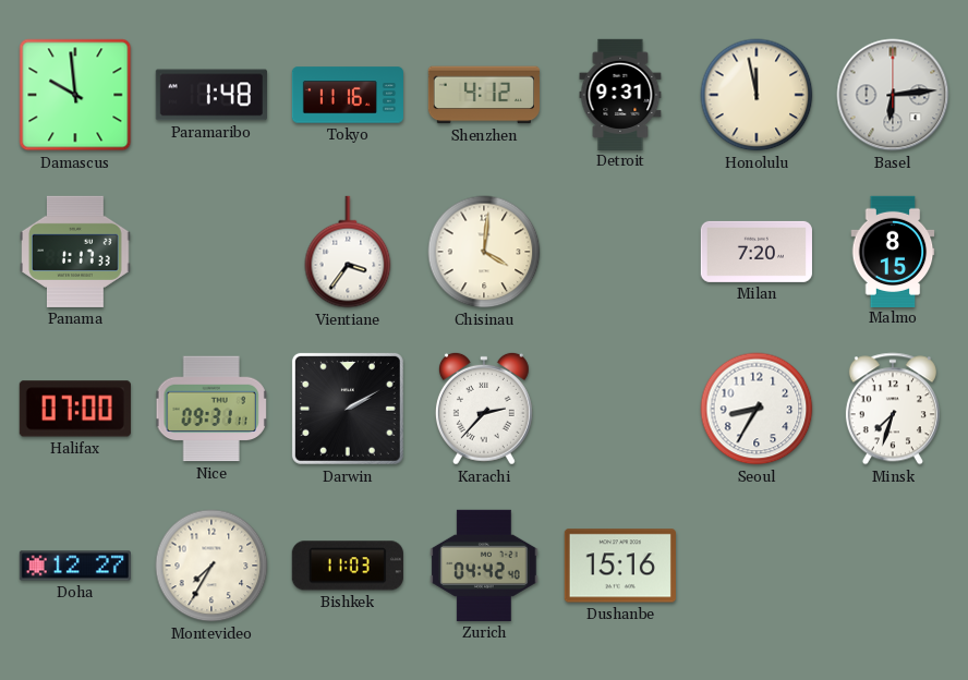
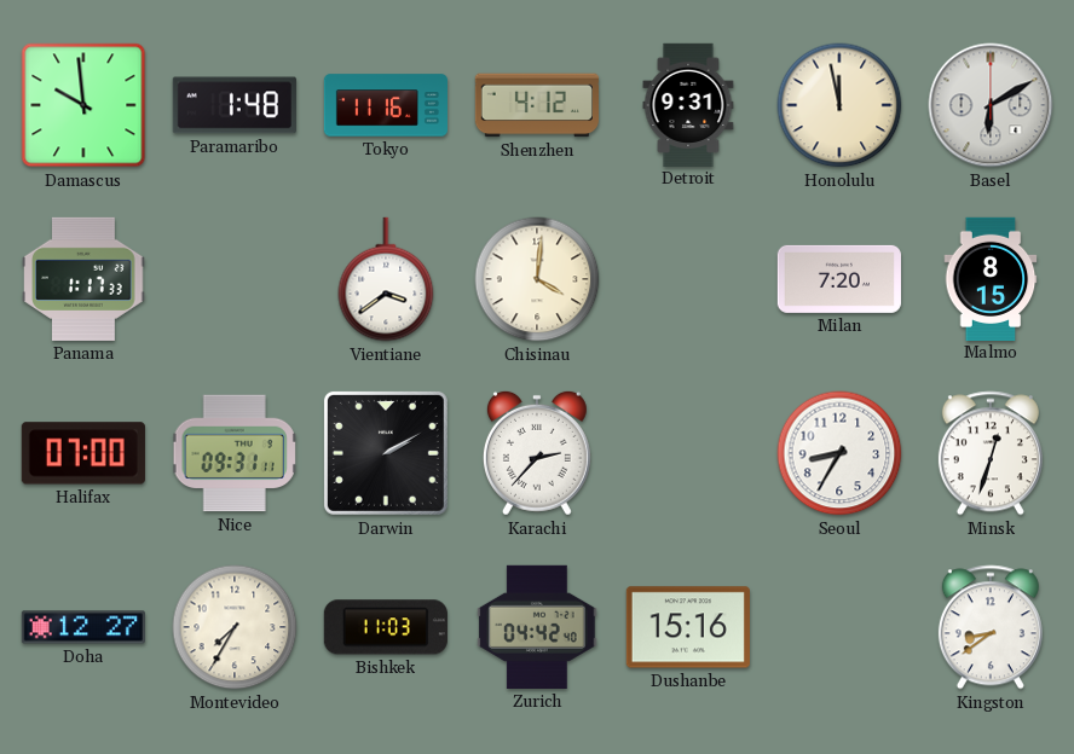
Basel: 6:14 -> 6:10
Vientiane: 3:36 -> 3:39
Minsk: 7:33 -> 12:33
Kingston: none -> 8:39
